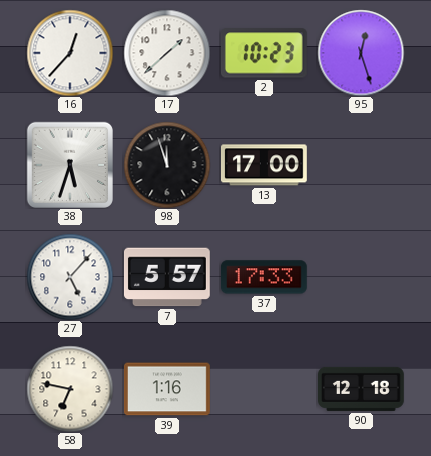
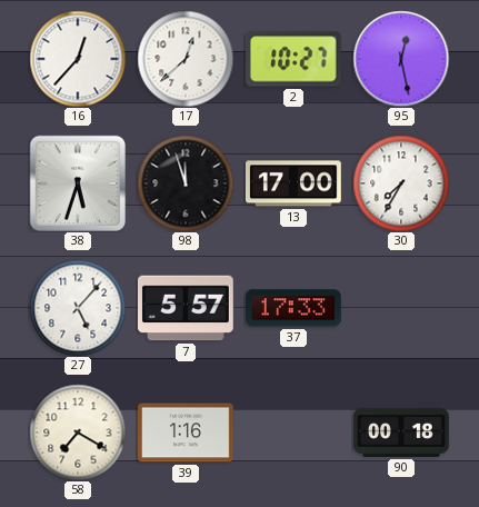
17: 1:38 -> 12:38
2: 10:23 -> 10:27
95: 12:27 -> 12:28
30: none -> 7:35
58: 6:47 -> 7:20
90: 12:18 -> 00:18
